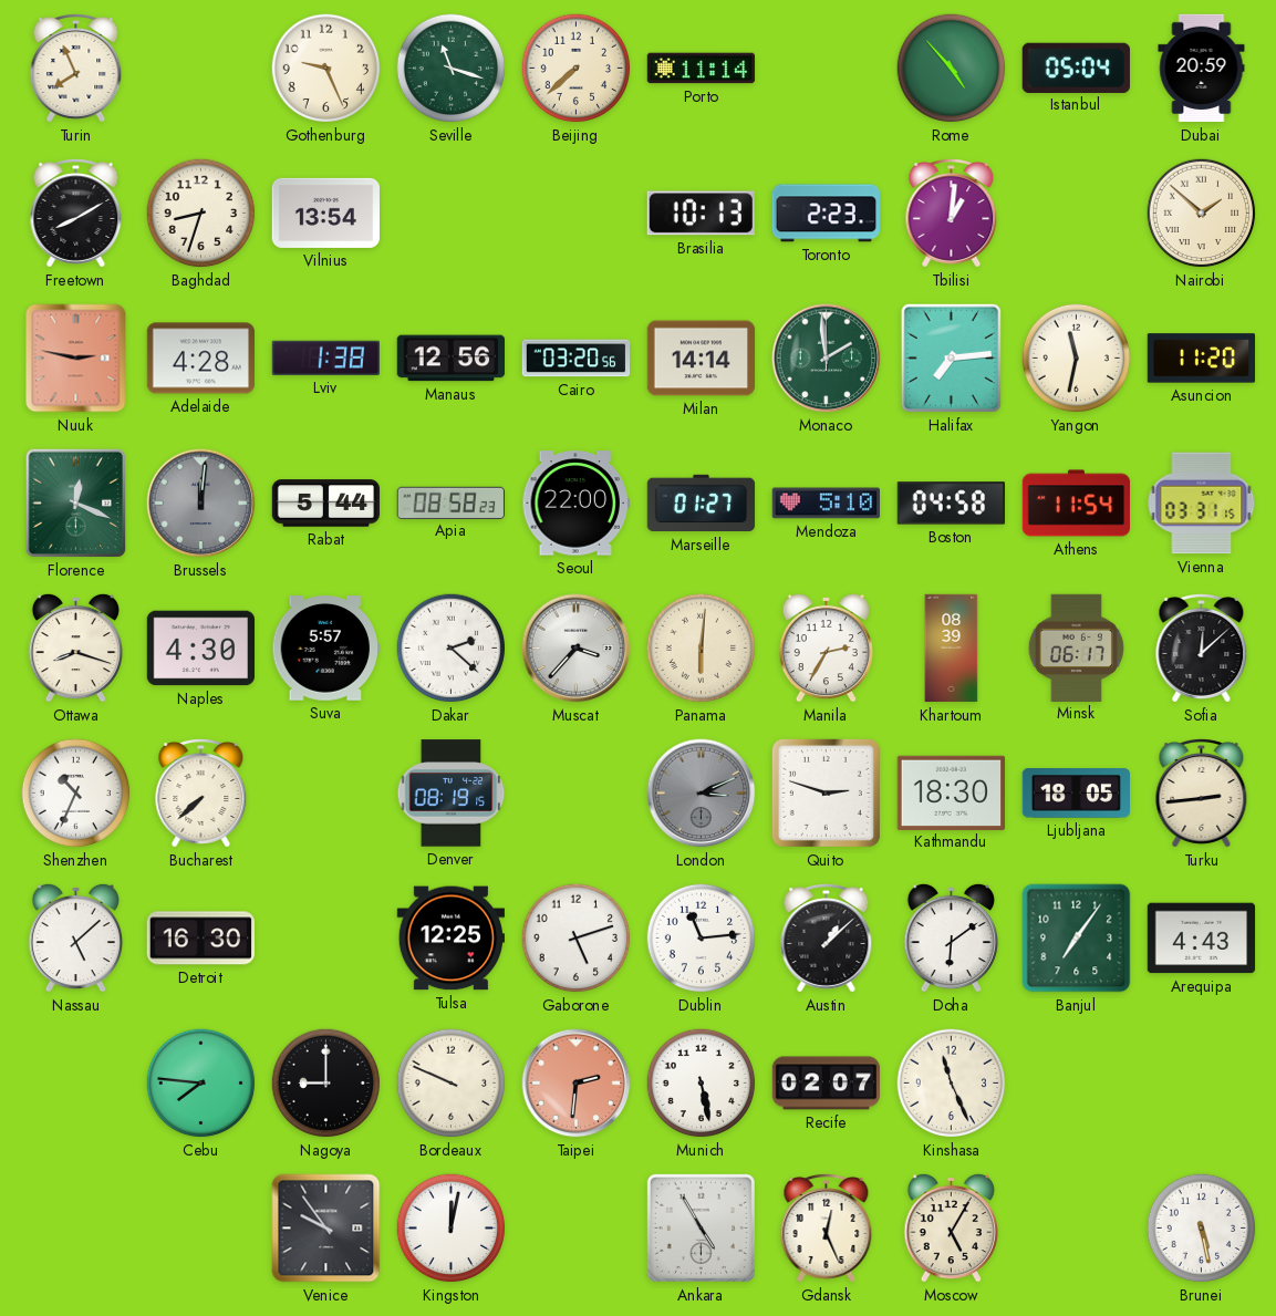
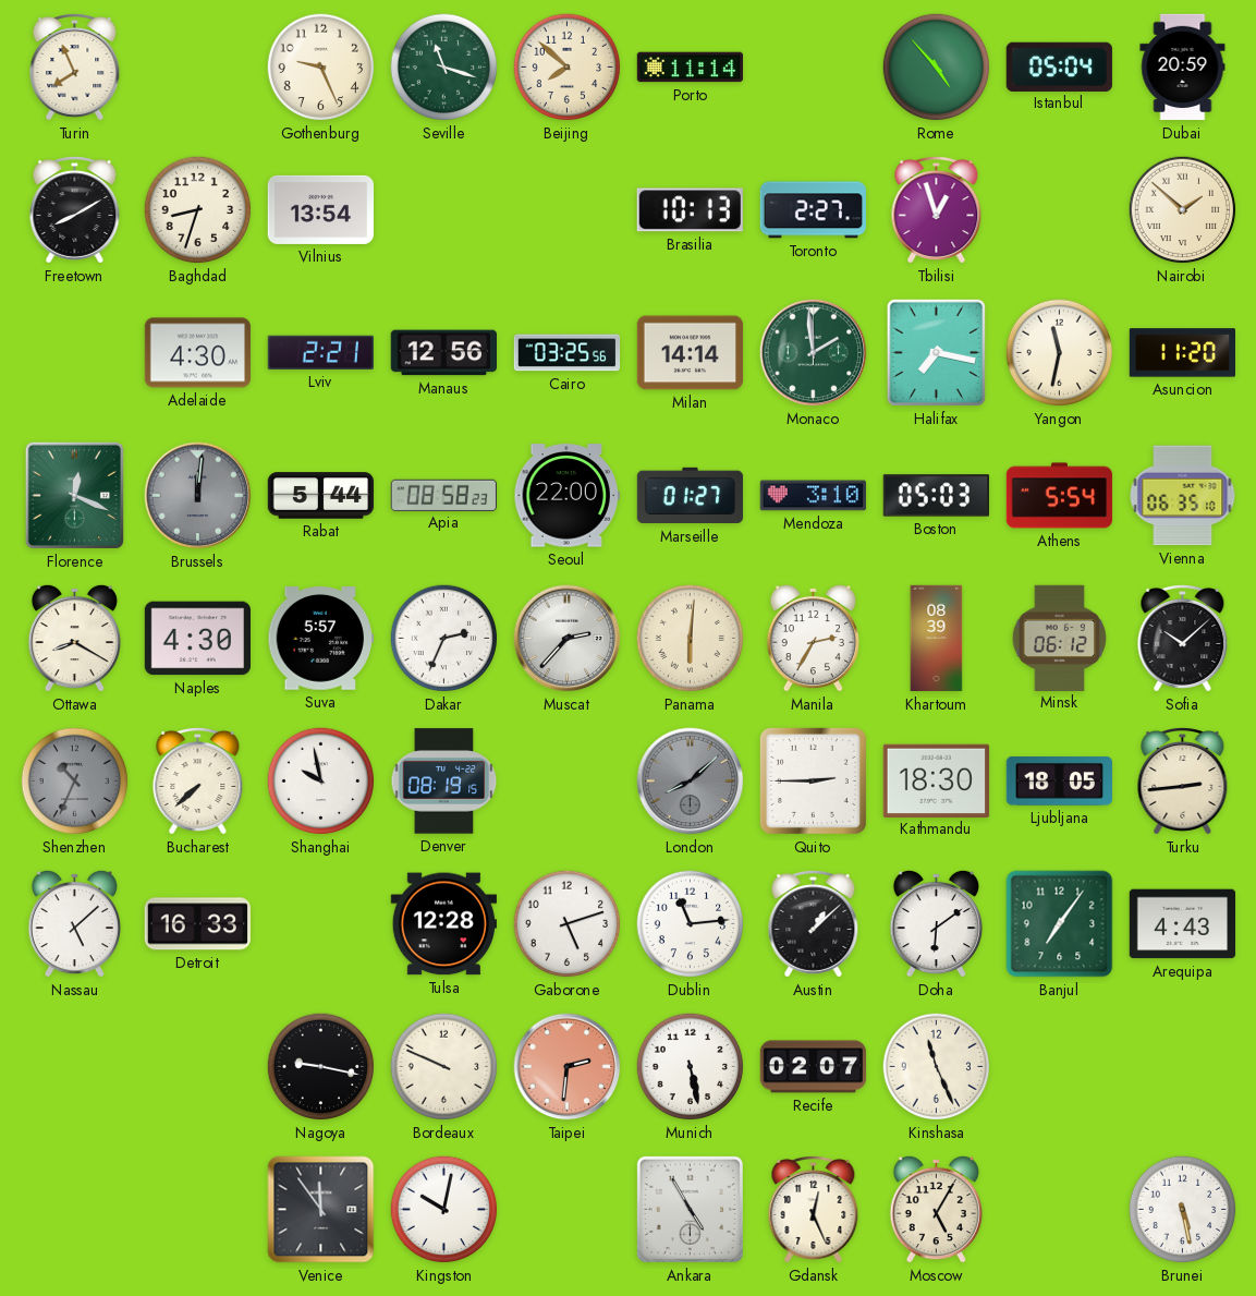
Beijing: 7:38 -> 7:52
Toronto: 2:23 -> 2:27
Tbilisi: 1:01 -> 12:57
Nuuk: 2:47 -> none
Adelaide: 4:28 -> 4:30
Lviv: 1:38 -> 2:21
Cairo: 03:20 -> 03:25
Halifax: 7:14 -> 7:17
Mendoza: 5:10 -> 3:10
Boston: 04:58 -> 05:03
Athens: 11:54 -> 5:54
Vienna: 03:31 -> 06:35
Ottawa: 8:18 -> 8:20
Dakar: 2:22 -> 2:34
Muscat: 3:37 -> 2:37
Minsk: 06:17 -> 06:12
Sofia: 12:08 -> 10:08
Shenzhen dial: white -> grey
Shanghai: none -> 9:58
London: 3:11 -> 8:08
Quito: 2:48 -> 2:45
Detroit: 16:30 -> 16:33
Tulsa: 12:25 -> 12:28
Cebu: 7:46 -> none
Nagoya: 9:00 -> 9:17
Venice: 9:54 -> 11:54
Kingston: 12:02 -> 10:02
